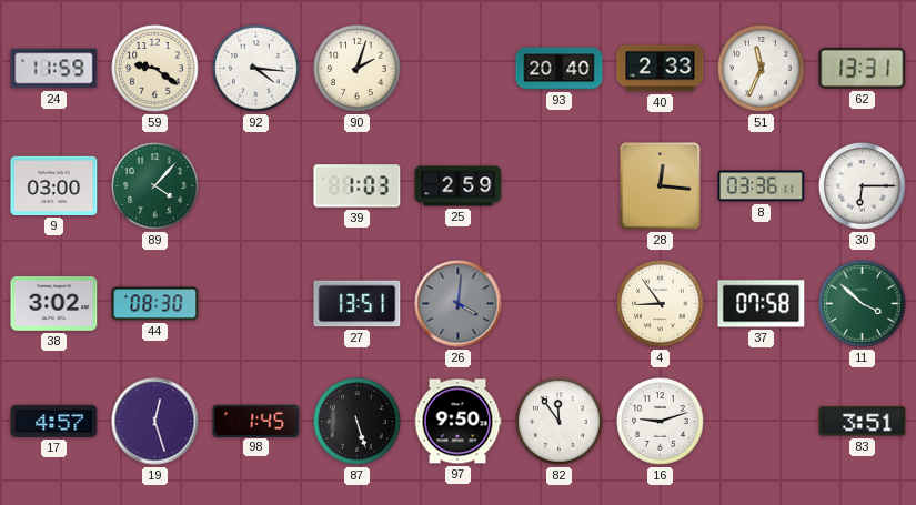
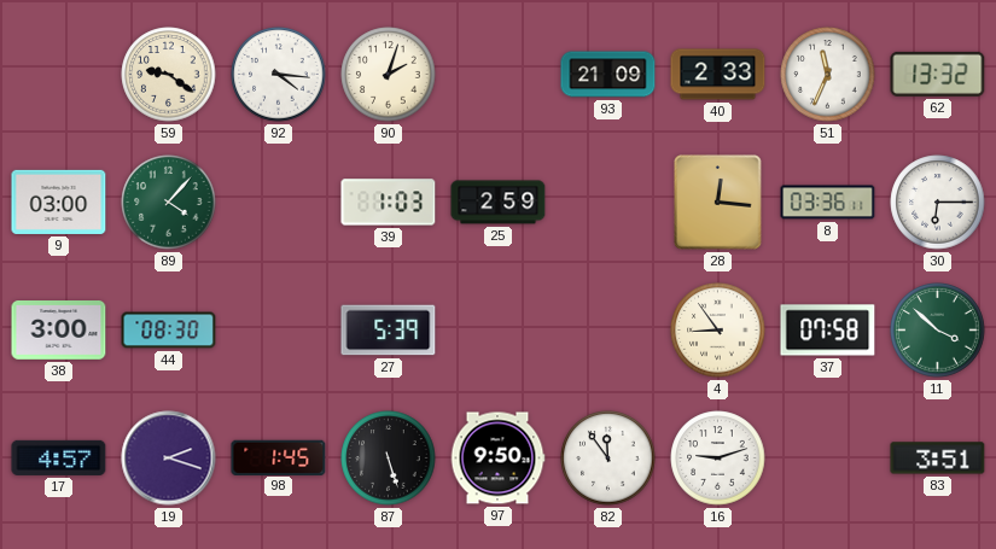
24: 11:59 -> none
93: 20:40 -> 21:09
62: 13:31 -> 13:32
38: 3:02 -> 3:00
27: 13:51 -> 5:39
26: 4:01 -> none
19: 12:27 -> 2:18
